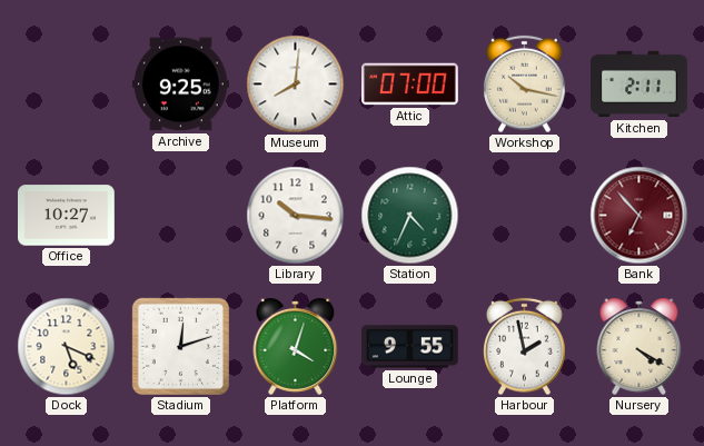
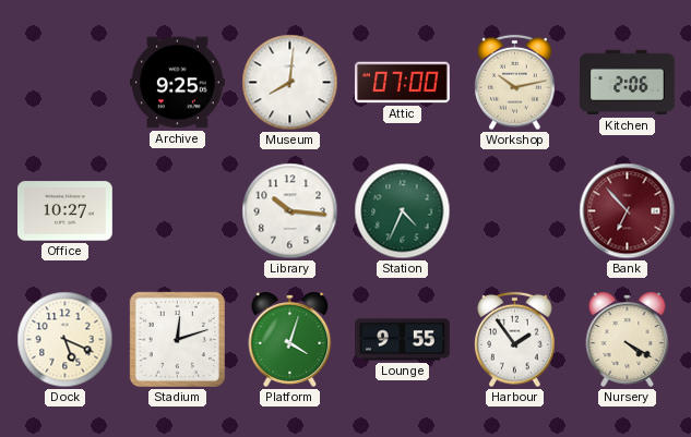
Workshop: 10:17 -> 10:13
Kitchen: 2:11 -> 2:06
Harbour: 1:58 -> 1:54
